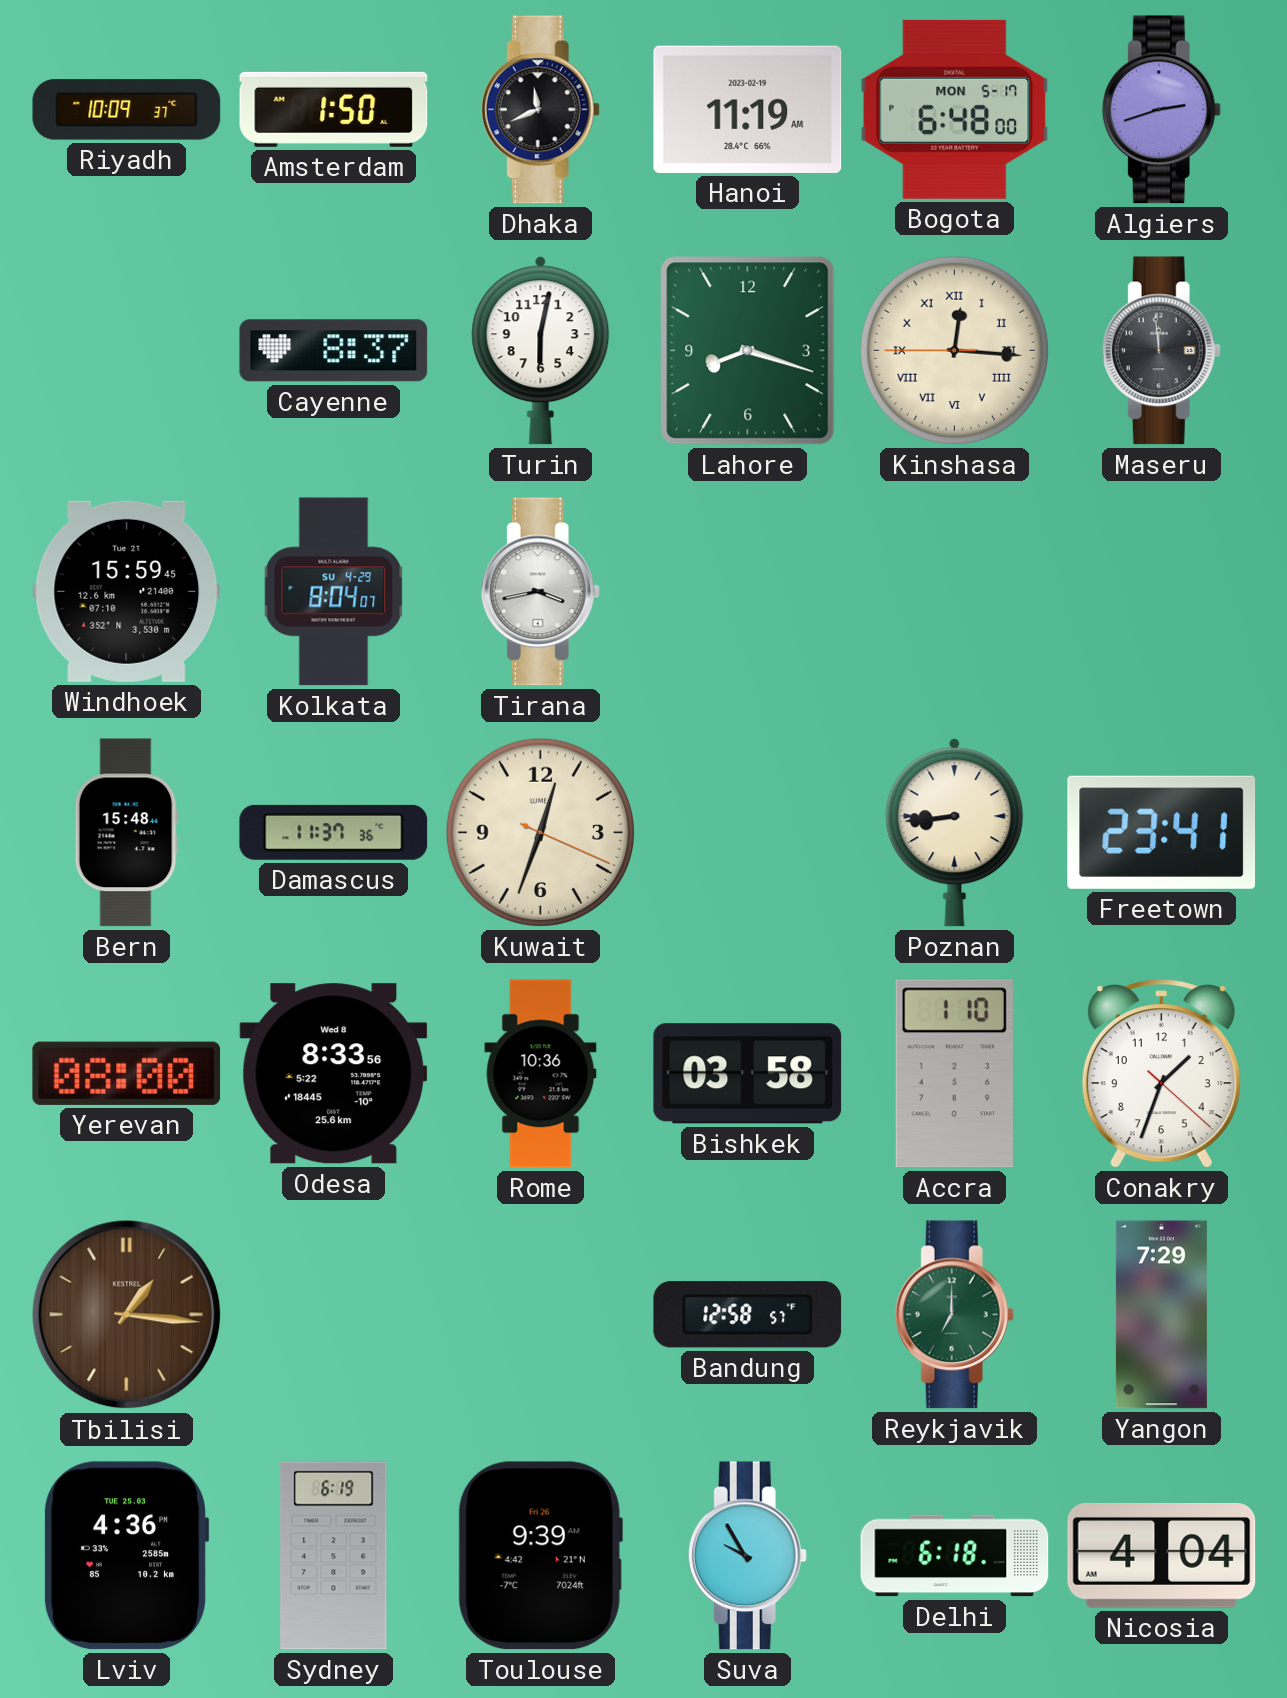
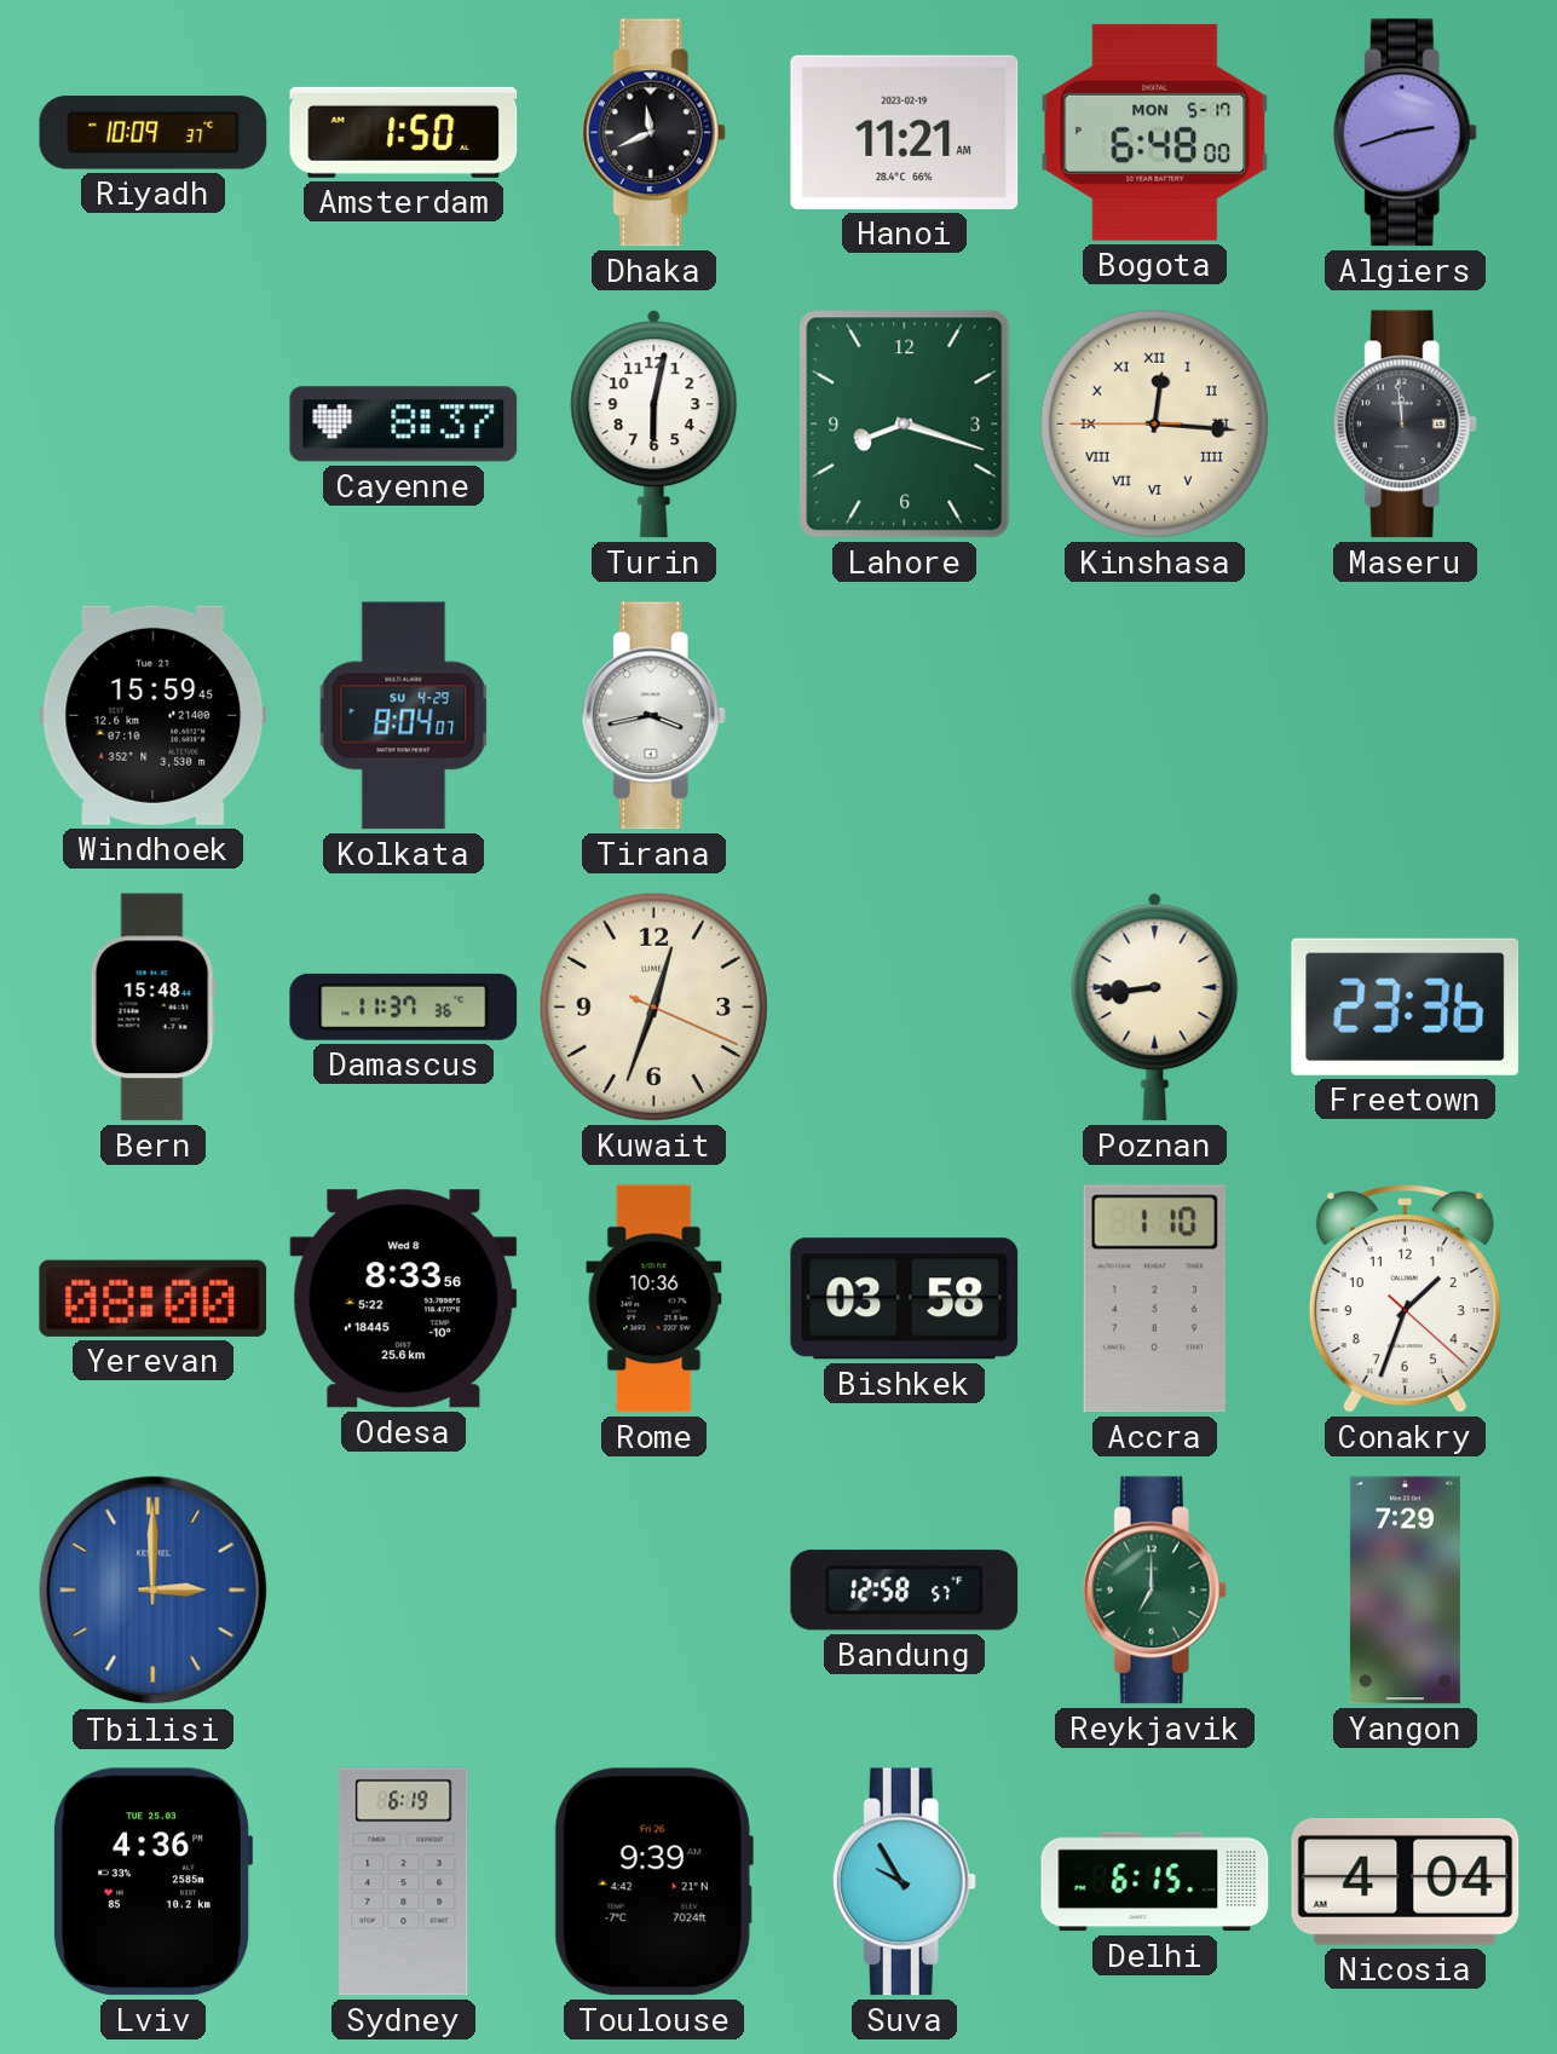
Hanoi: 11:19 -> 11:21
Freetown: 23:41 -> 23:36
Tbilisi: 1:16 -> 3:00
Tbilisi dial: brown -> blue
Delhi: 6:18 -> 6:15
